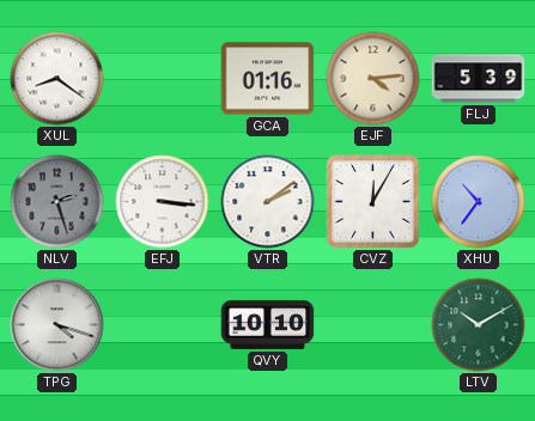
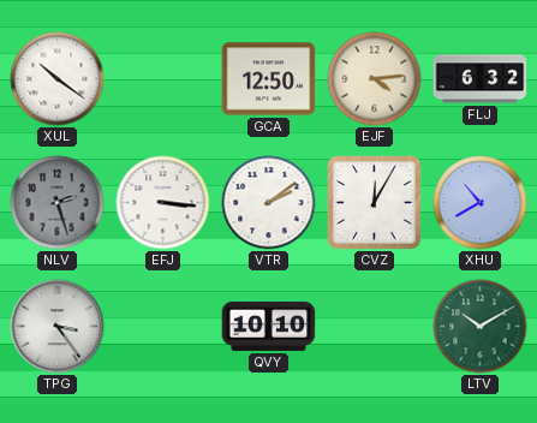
XUL: 8:21 -> 10:21
GCA: 01:16 -> 12:50
FLJ: 5:39 -> 6:32
XHU: 10:36 -> 10:40
TPG: 4:18 -> 3:24
